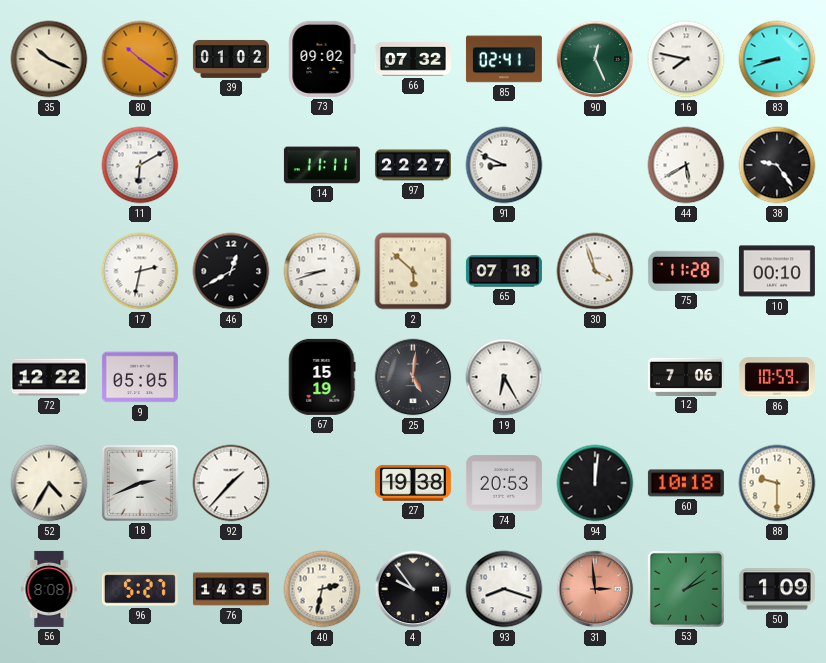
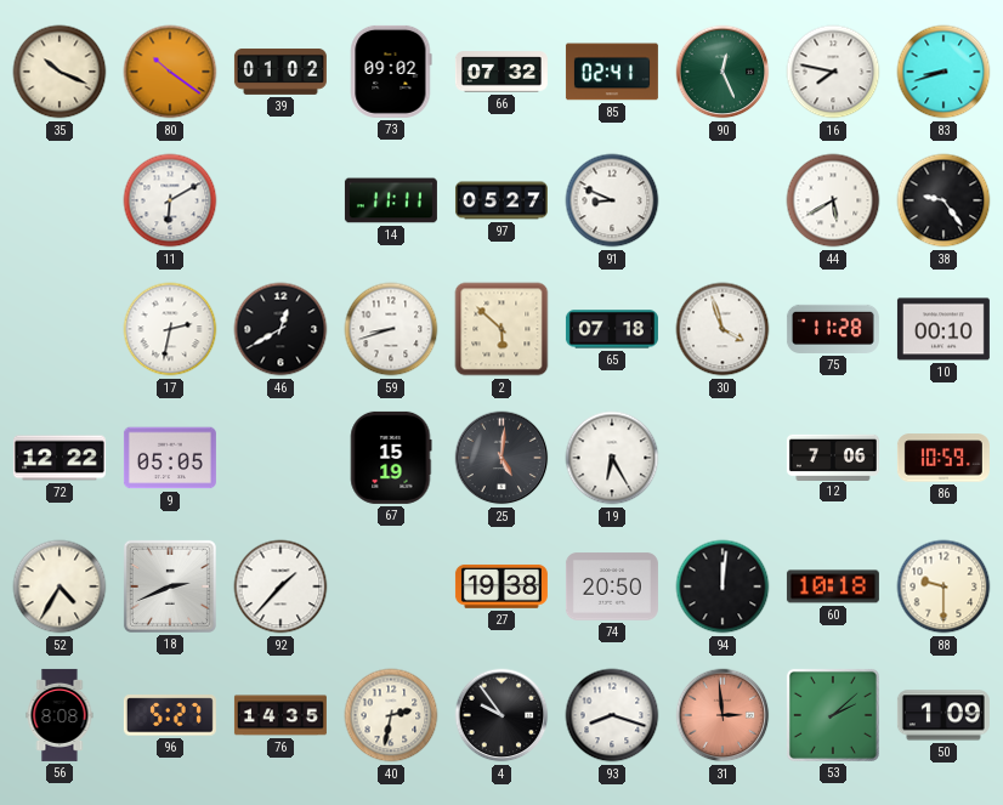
97: 22:27 -> 05:27
74: 20:53 -> 20:50
